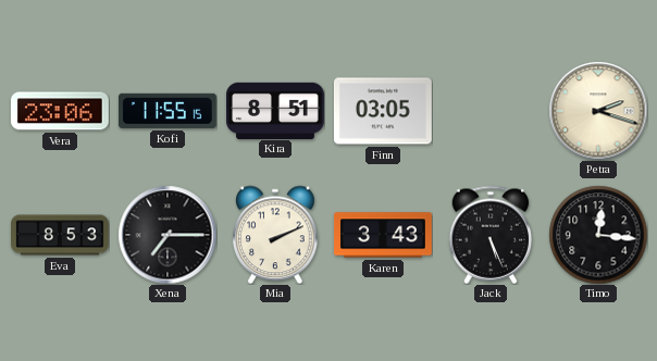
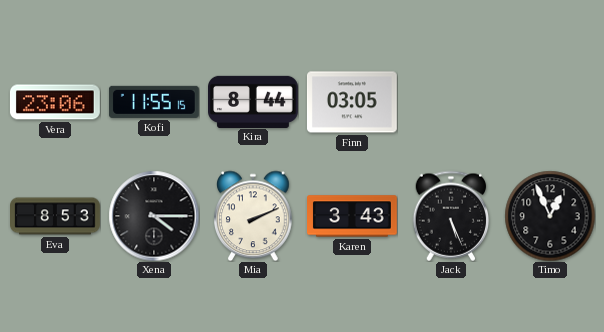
Kira: 8:51 -> 8:44
Petra: 2:18 -> none
Xena: 7:15 -> 4:15
Timo: 12:16 -> 12:56
